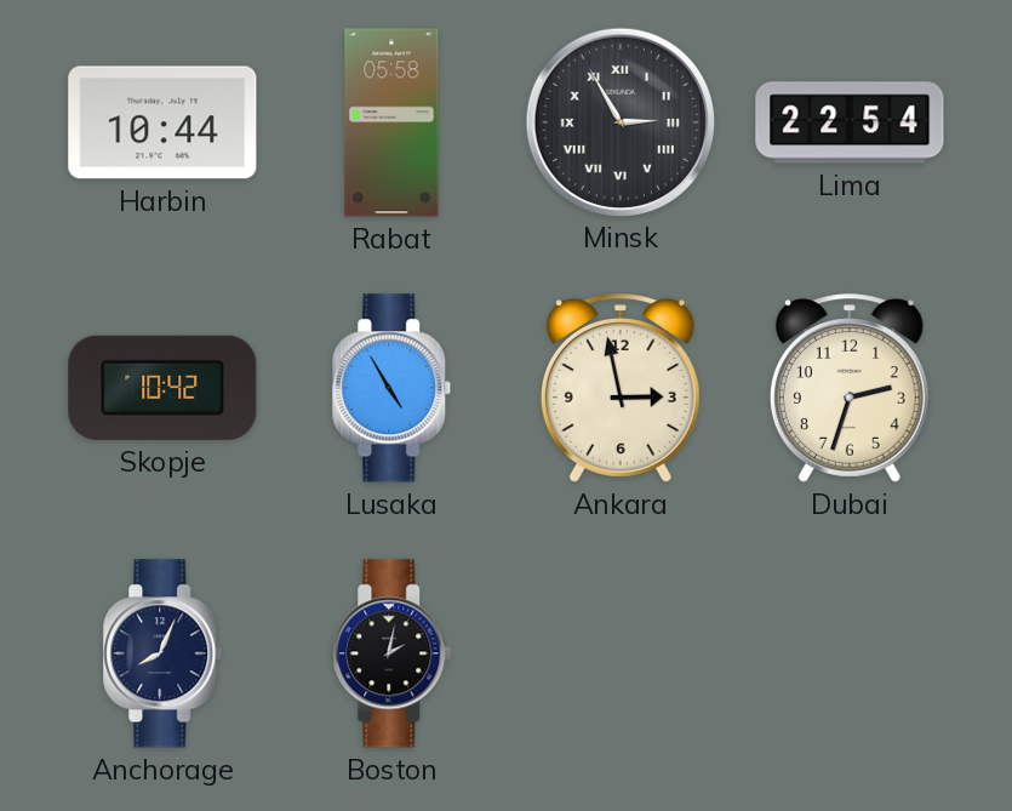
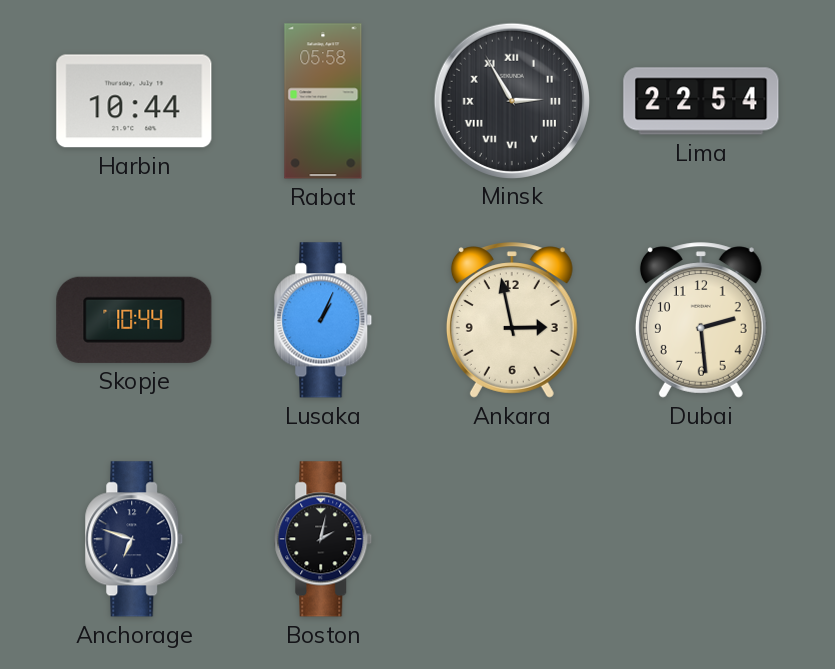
Skopje: 10:42 -> 10:44
Lusaka: 4:55 -> 1:04
Dubai: 2:33 -> 2:29
Anchorage: 8:04 -> 6:48
